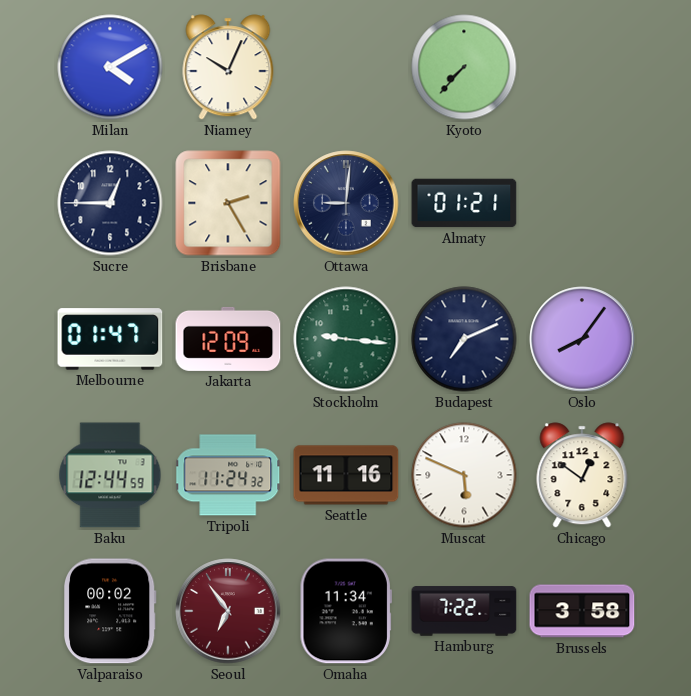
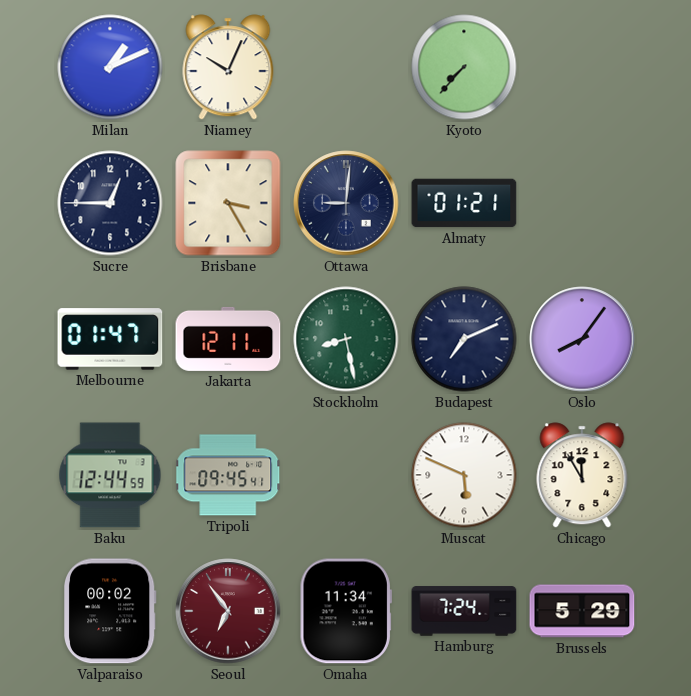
Milan: 4:10 -> 1:11
Brisbane: 2:25 -> 3:25
Jakarta: 12:09 -> 12:11
Stockholm: 9:16 -> 8:28
Tripoli: 11:24 -> 09:45
Seattle: 11:16 -> none
Chicago: 12:51 -> 11:55
Hamburg: 7:22 -> 7:24
Brussels: 3:58 -> 5:29
